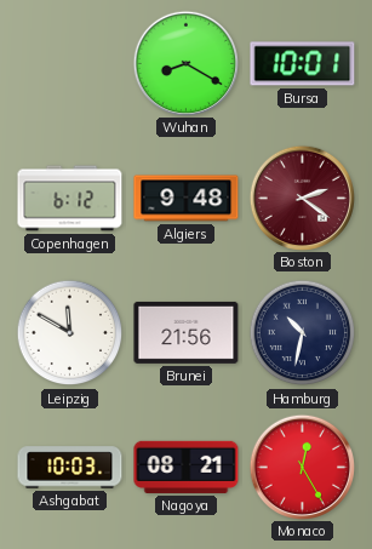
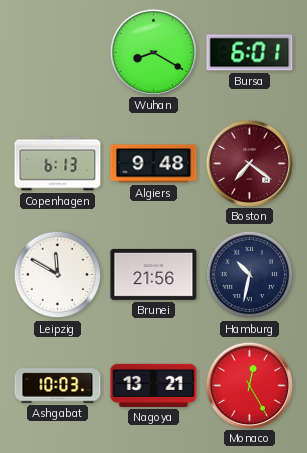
Bursa: 10:01 -> 6:01
Copenhagen: 6:12 -> 6:13
Boston: 2:21 -> 7:21
Nagoya: 08:21 -> 13:21
